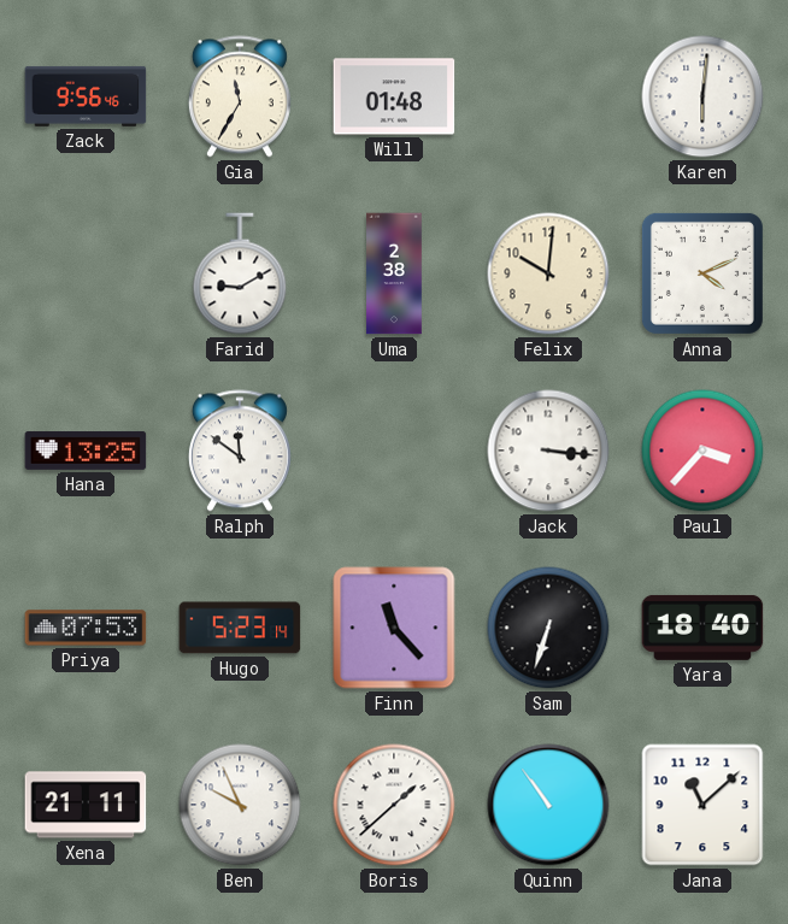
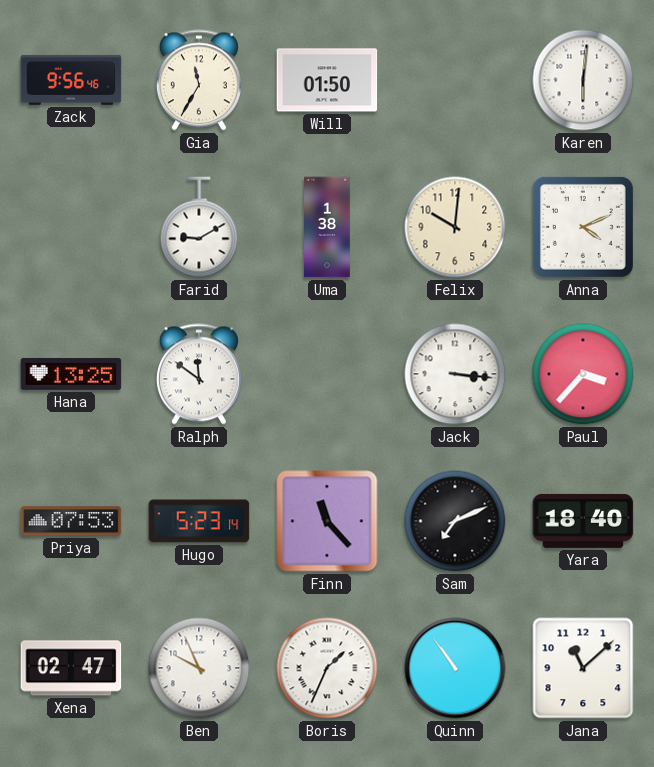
Will: 01:48 -> 01:50
Uma: 2:38 -> 1:38
Sam: 6:33 -> 7:11
Xena: 21:11 -> 02:47
Boris: 1:38 -> 1:34
